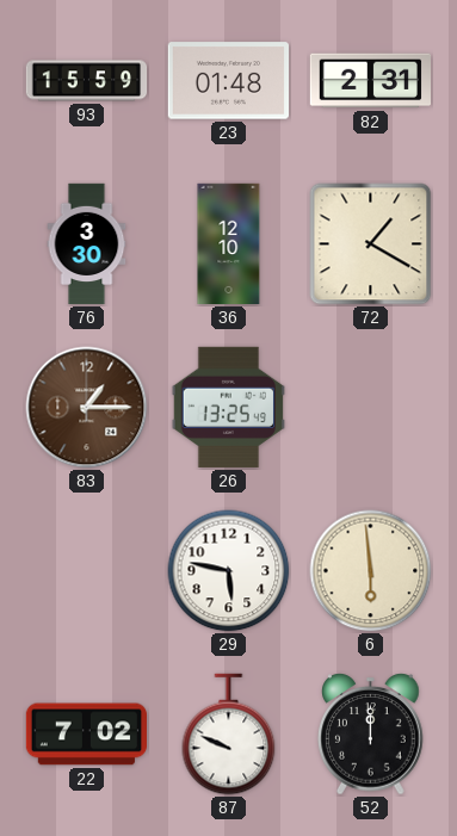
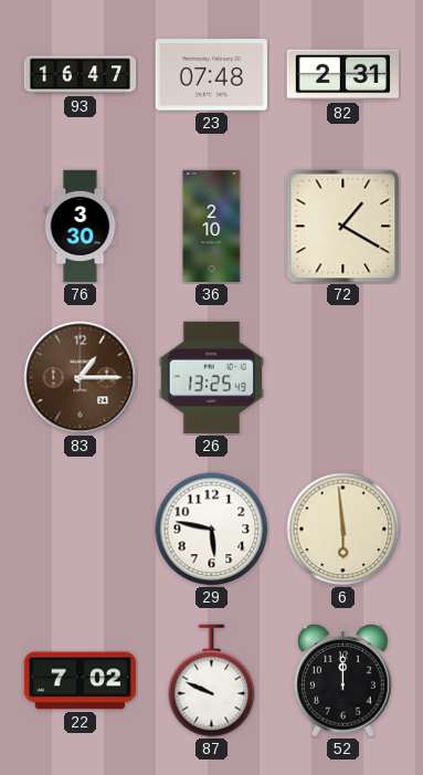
93: 15:59 -> 16:47
23: 01:48 -> 07:48
36: 12:10 -> 2:10
